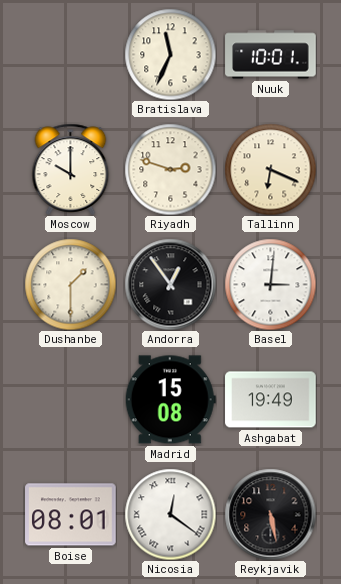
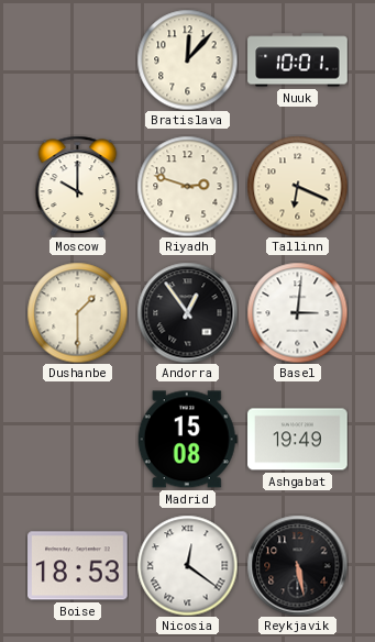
Bratislava: 11:34 -> 12:07
Boise: 08:01 -> 18:53
